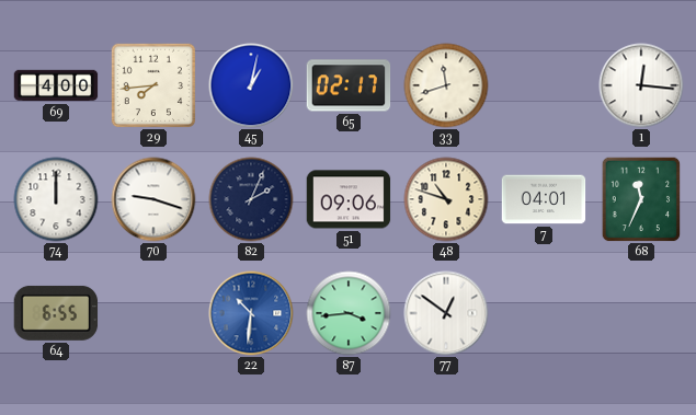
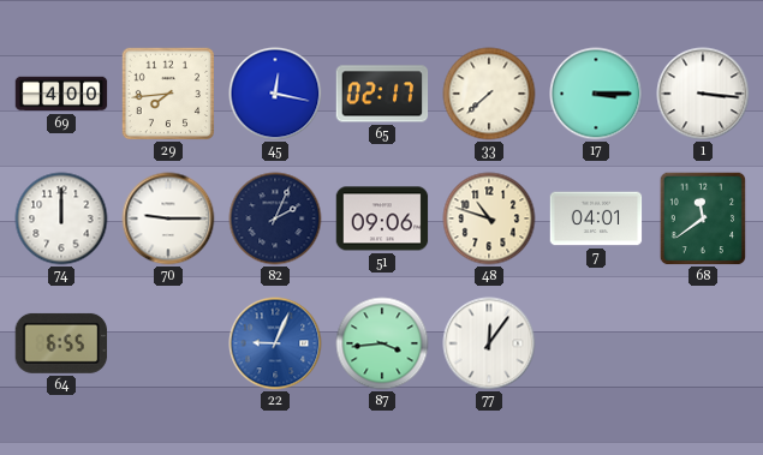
45: 1:02 -> 12:17
33: 11:42 -> 7:38
17: none -> 3:15
1: 12:16 -> 3:16
70: 9:18 -> 9:15
68: 11:34 -> 11:39
22: 10:31 -> 9:04
77: 12:51 -> 12:06
